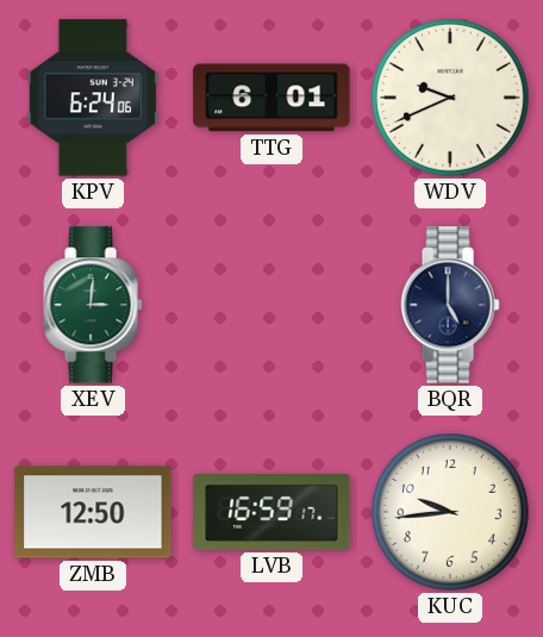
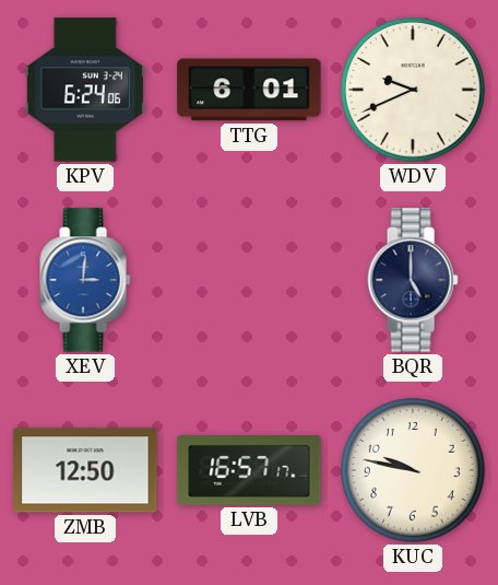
XEV dial: green -> blue
LVB: 16:59 -> 16:57
KUC: 9:44 -> 9:47
